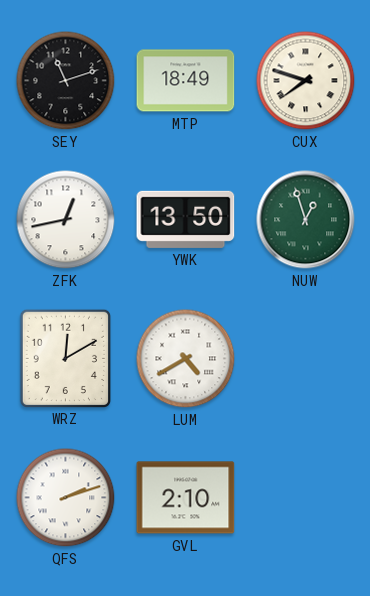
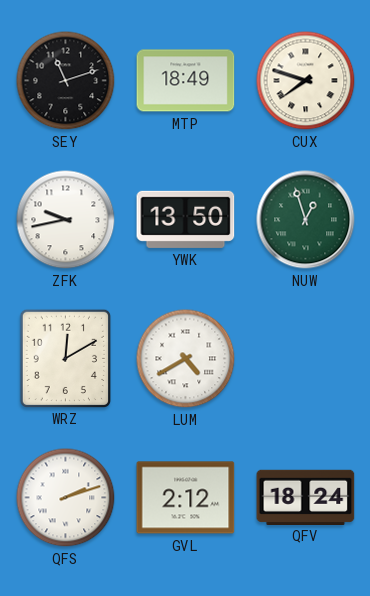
ZFK: 12:43 -> 9:43
GVL: 2:10 -> 2:12
QFV: none -> 18:24
